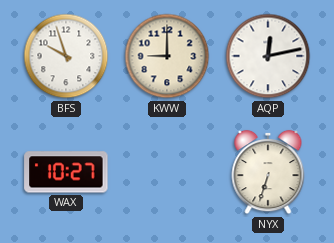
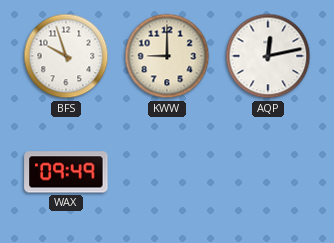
WAX: 10:27 -> 09:49
NYX: 6:33 -> none
